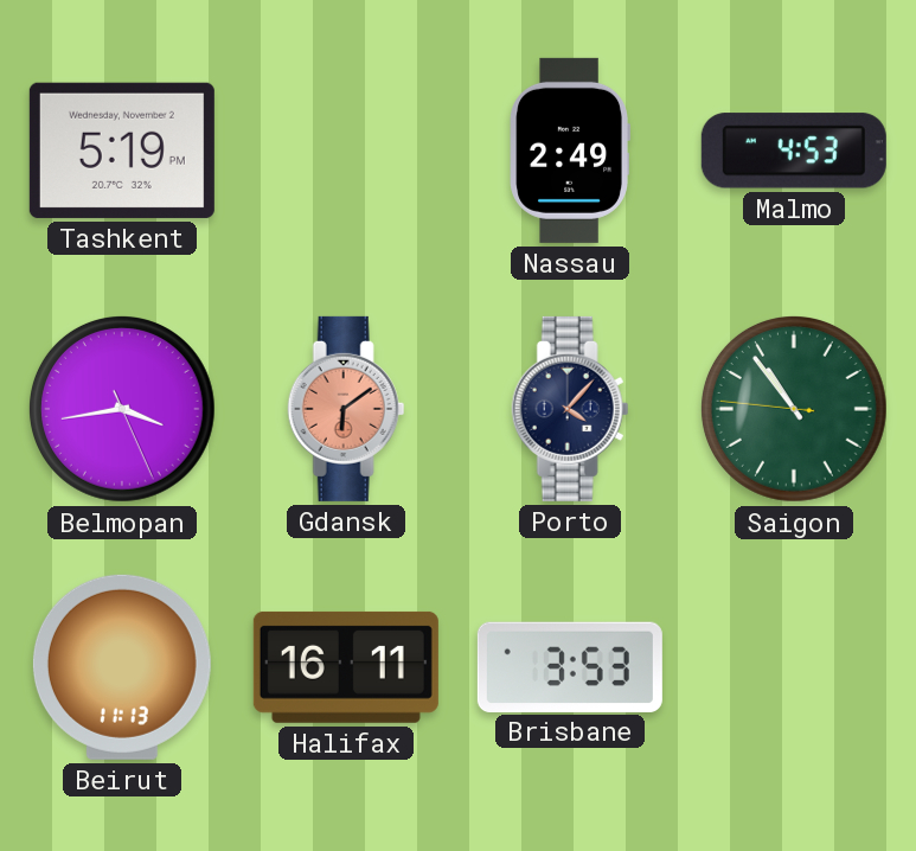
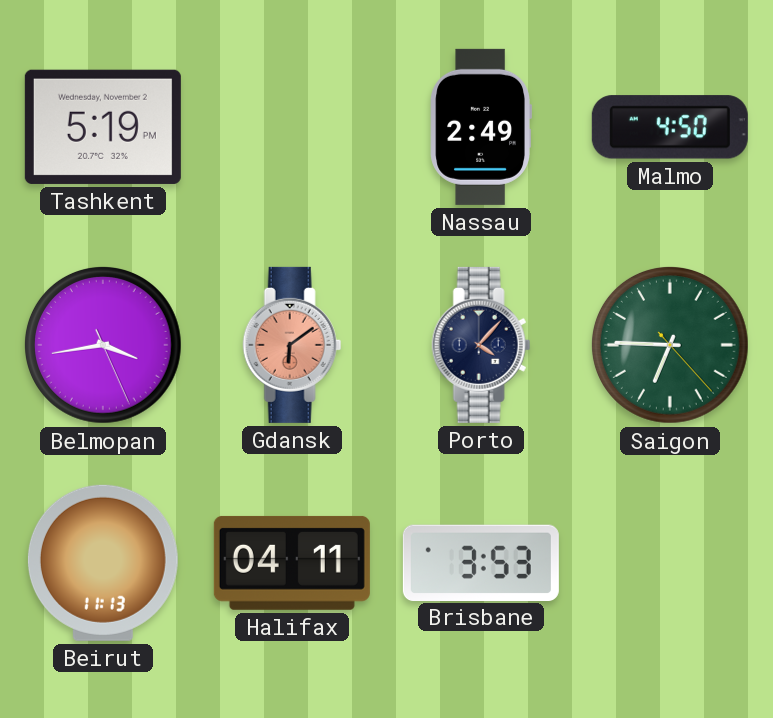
Malmo: 4:53 -> 4:50
Saigon: 10:53 -> 6:45
Halifax: 16:11 -> 04:11
